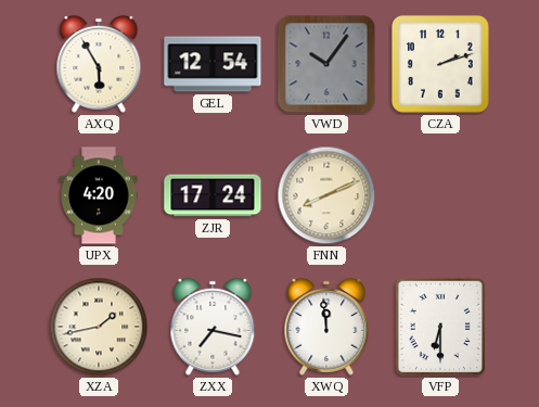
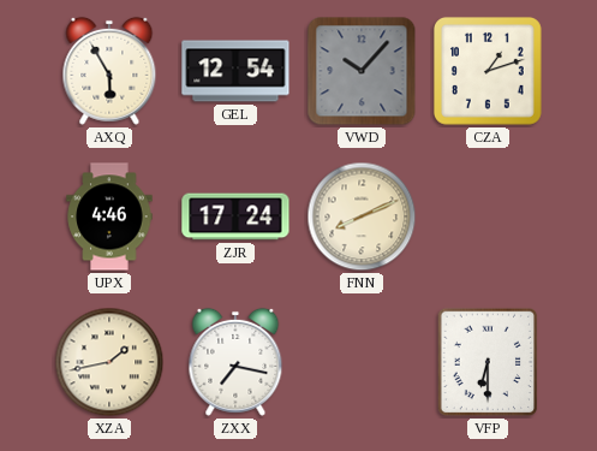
VWD: 10:06 -> 10:07
CZA: 2:12 -> 1:12
UPX: 4:20 -> 4:46
XWQ: 11:59 -> none
